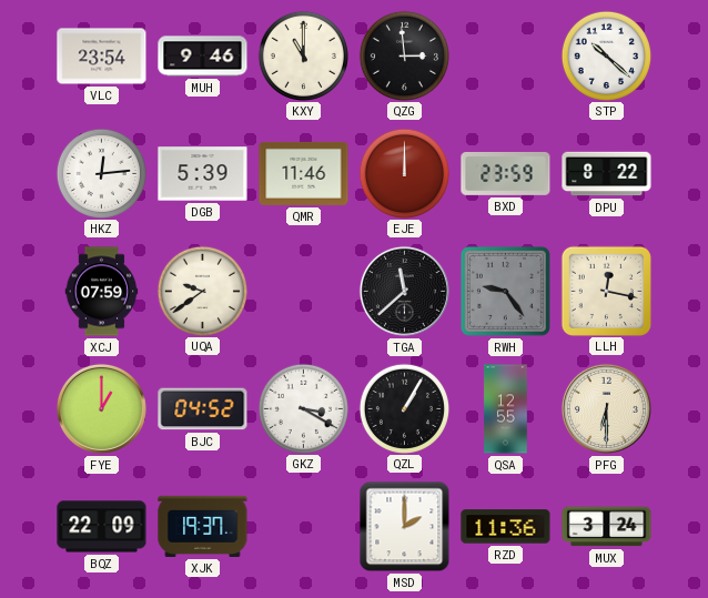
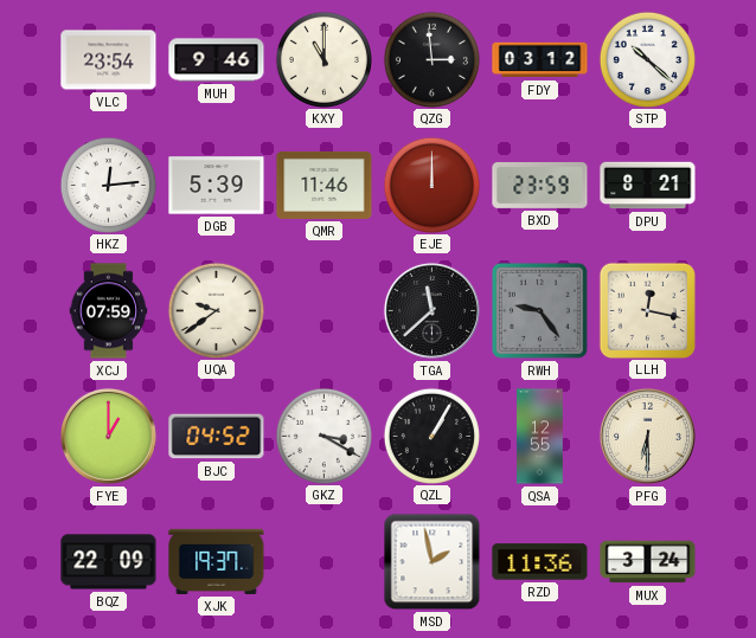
FDY: none -> 03:12
DPU: 8:22 -> 8:21
MSD: 2:00 -> 1:58
